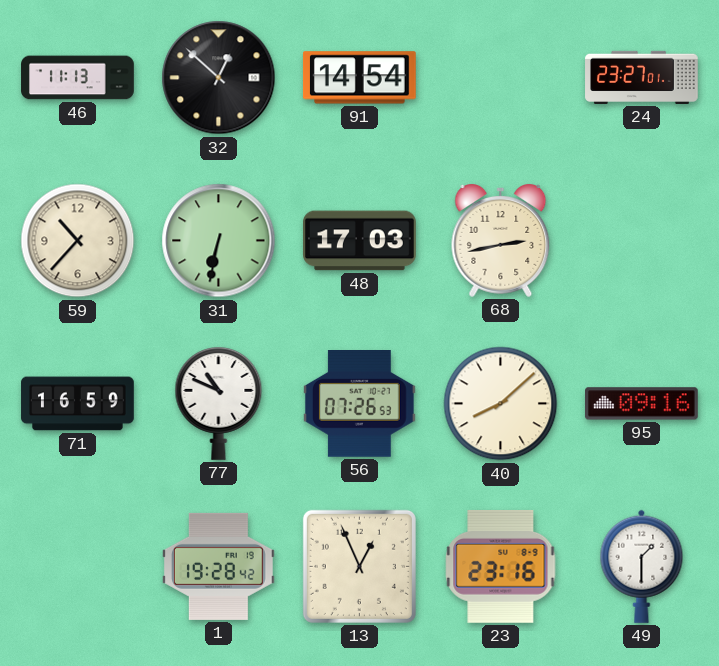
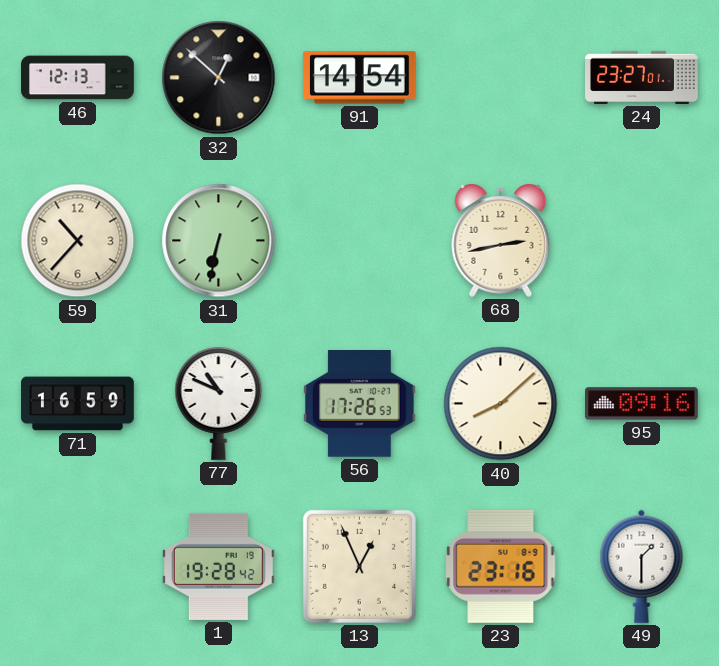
46: 11:13 -> 12:13
48: 17:03 -> none
56: 07:26 -> 17:26
